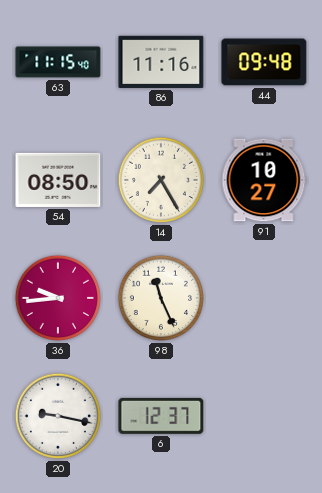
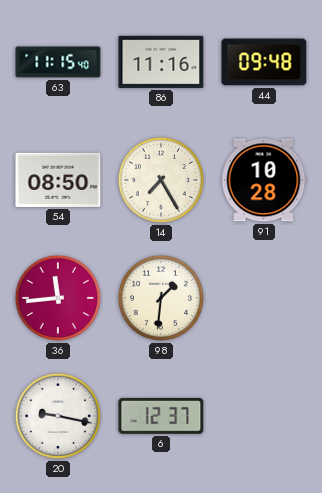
91: 10:27 -> 10:28
36: 9:44 -> 11:44
98: 11:26 -> 1:31
